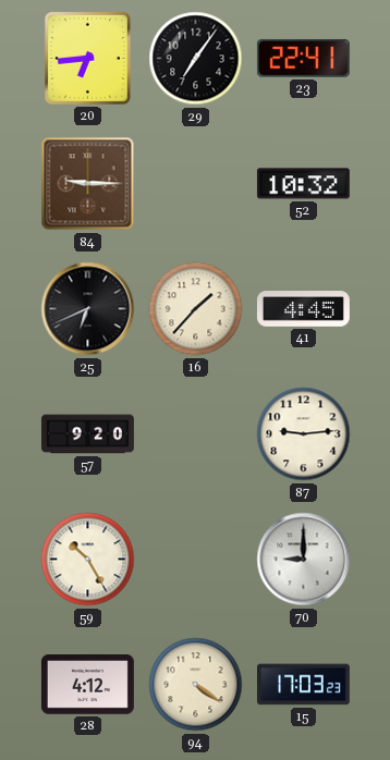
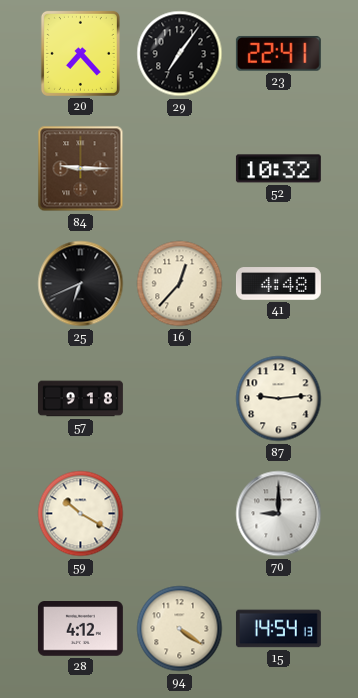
20: 6:44 -> 7:23
16: 1:37 -> 12:37
41: 4:45 -> 4:48
57: 9:20 -> 9:18
59: 10:25 -> 10:20
15: 17:03 -> 14:54
